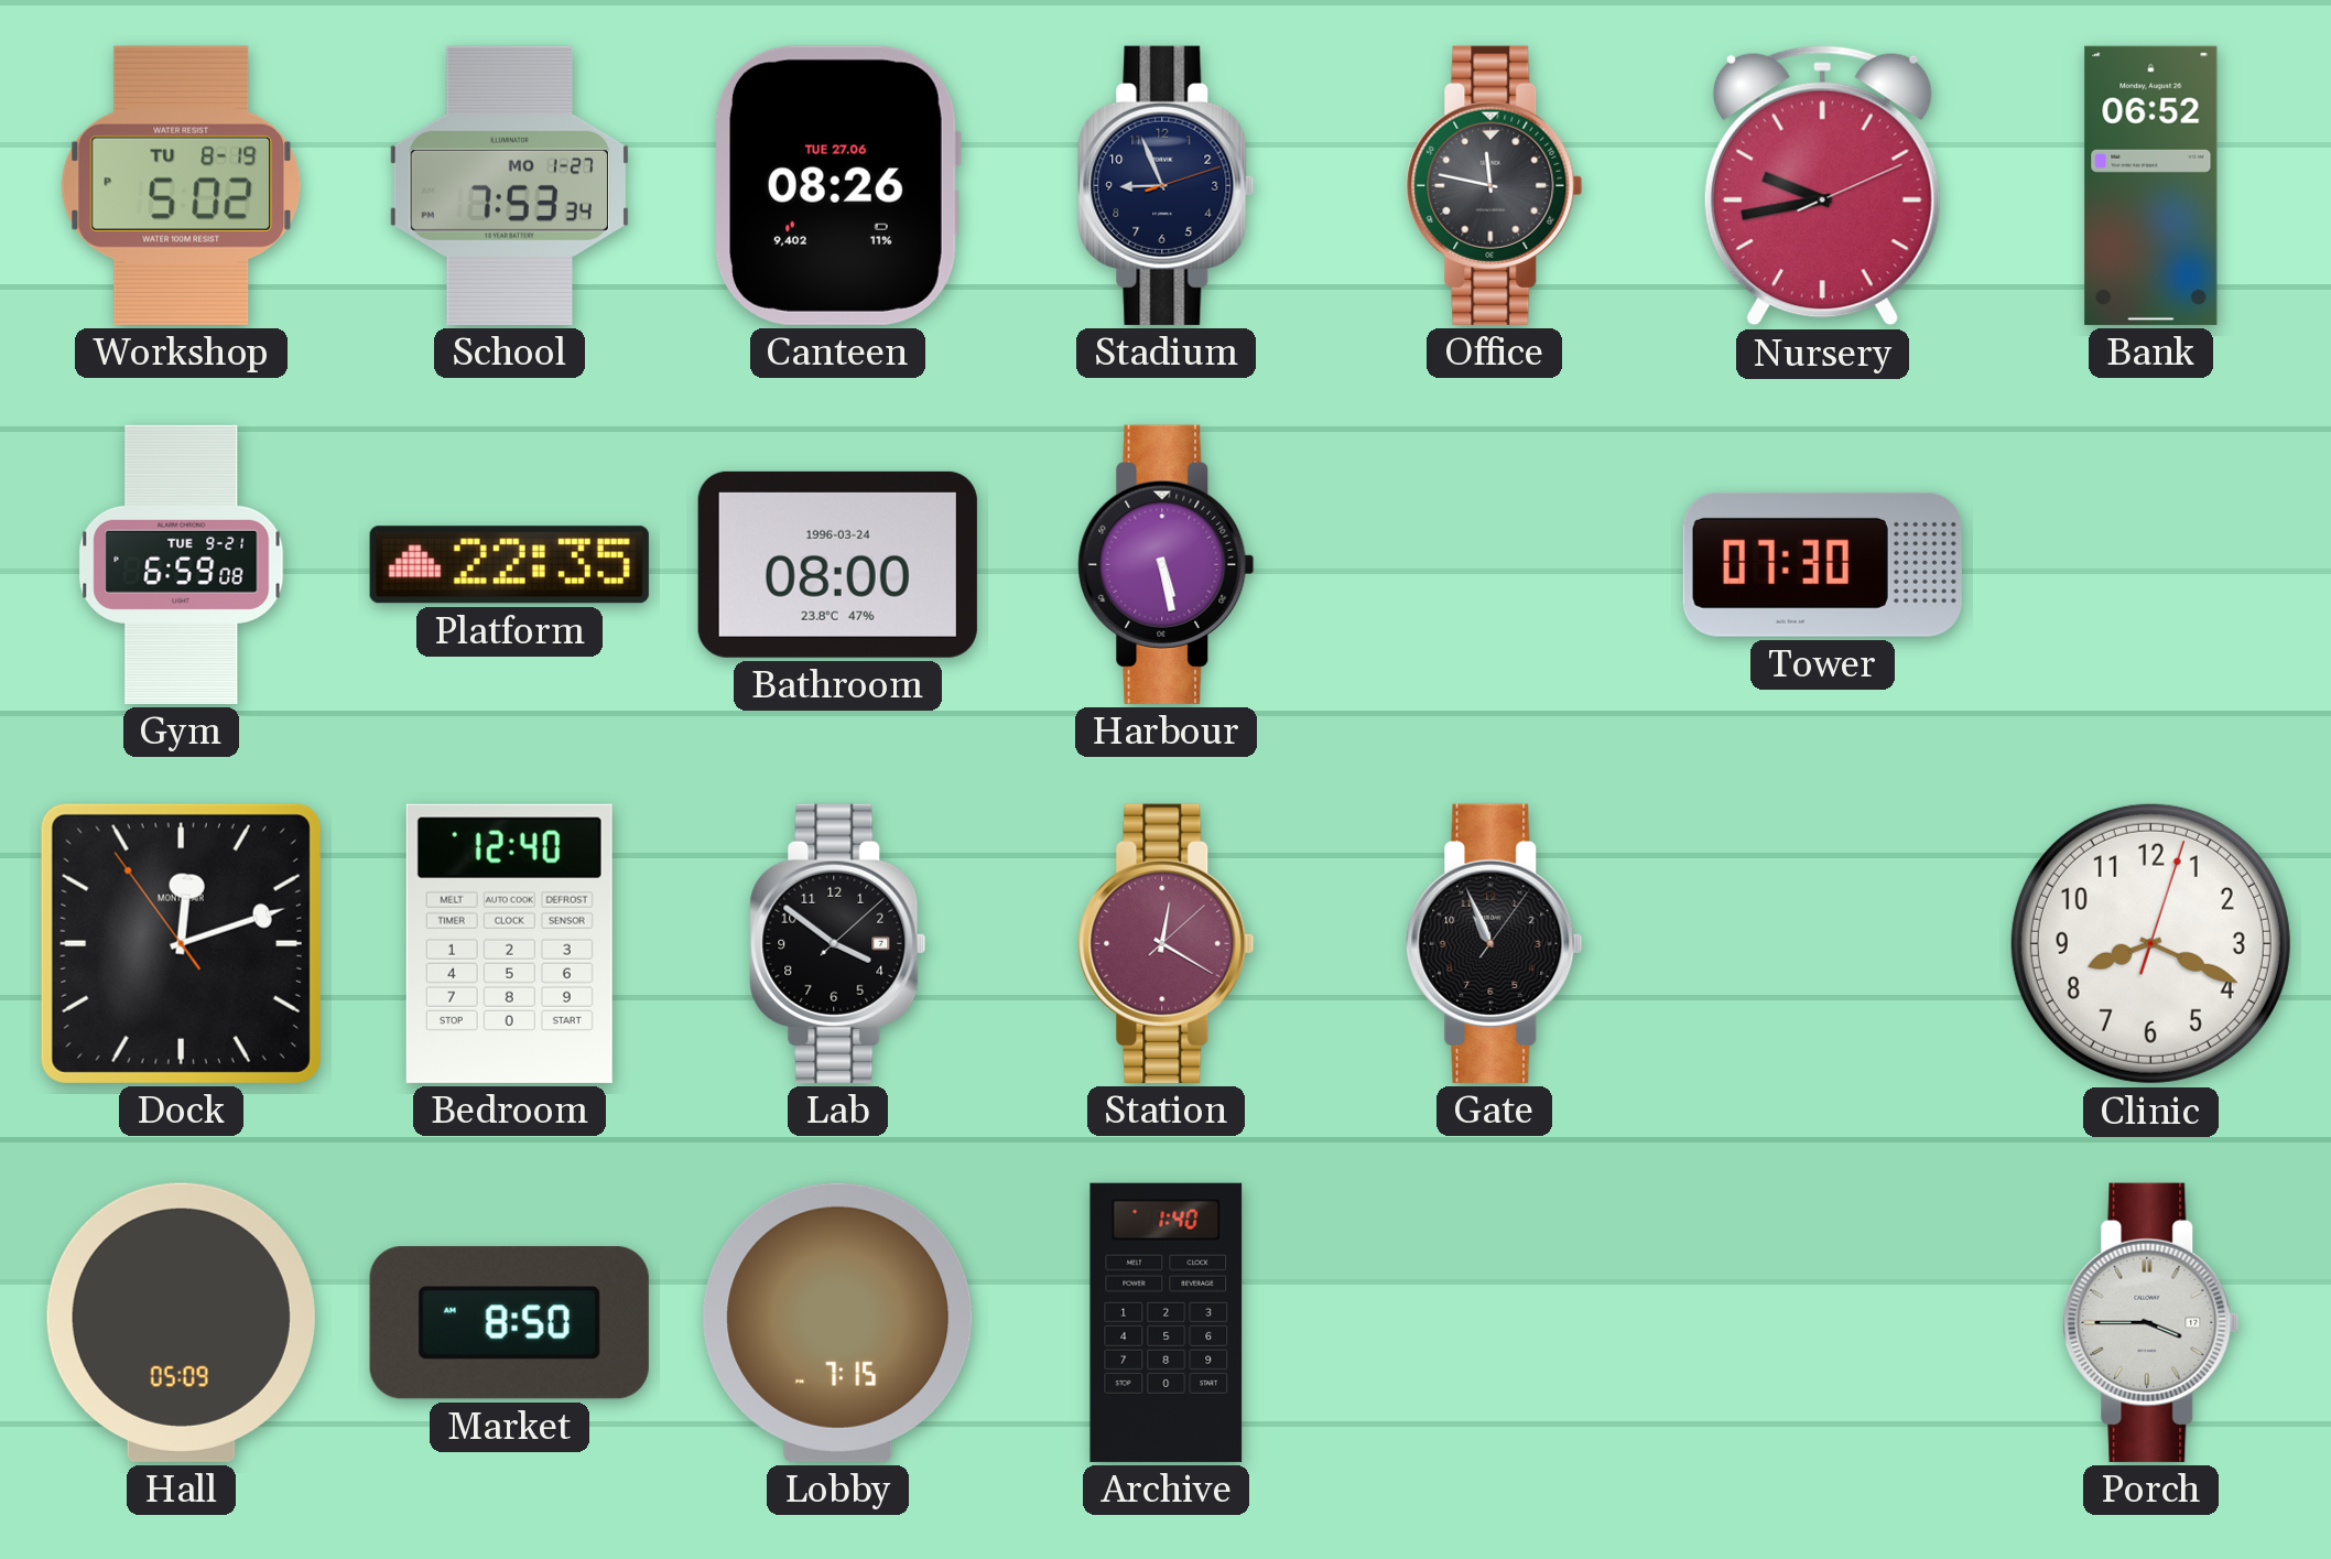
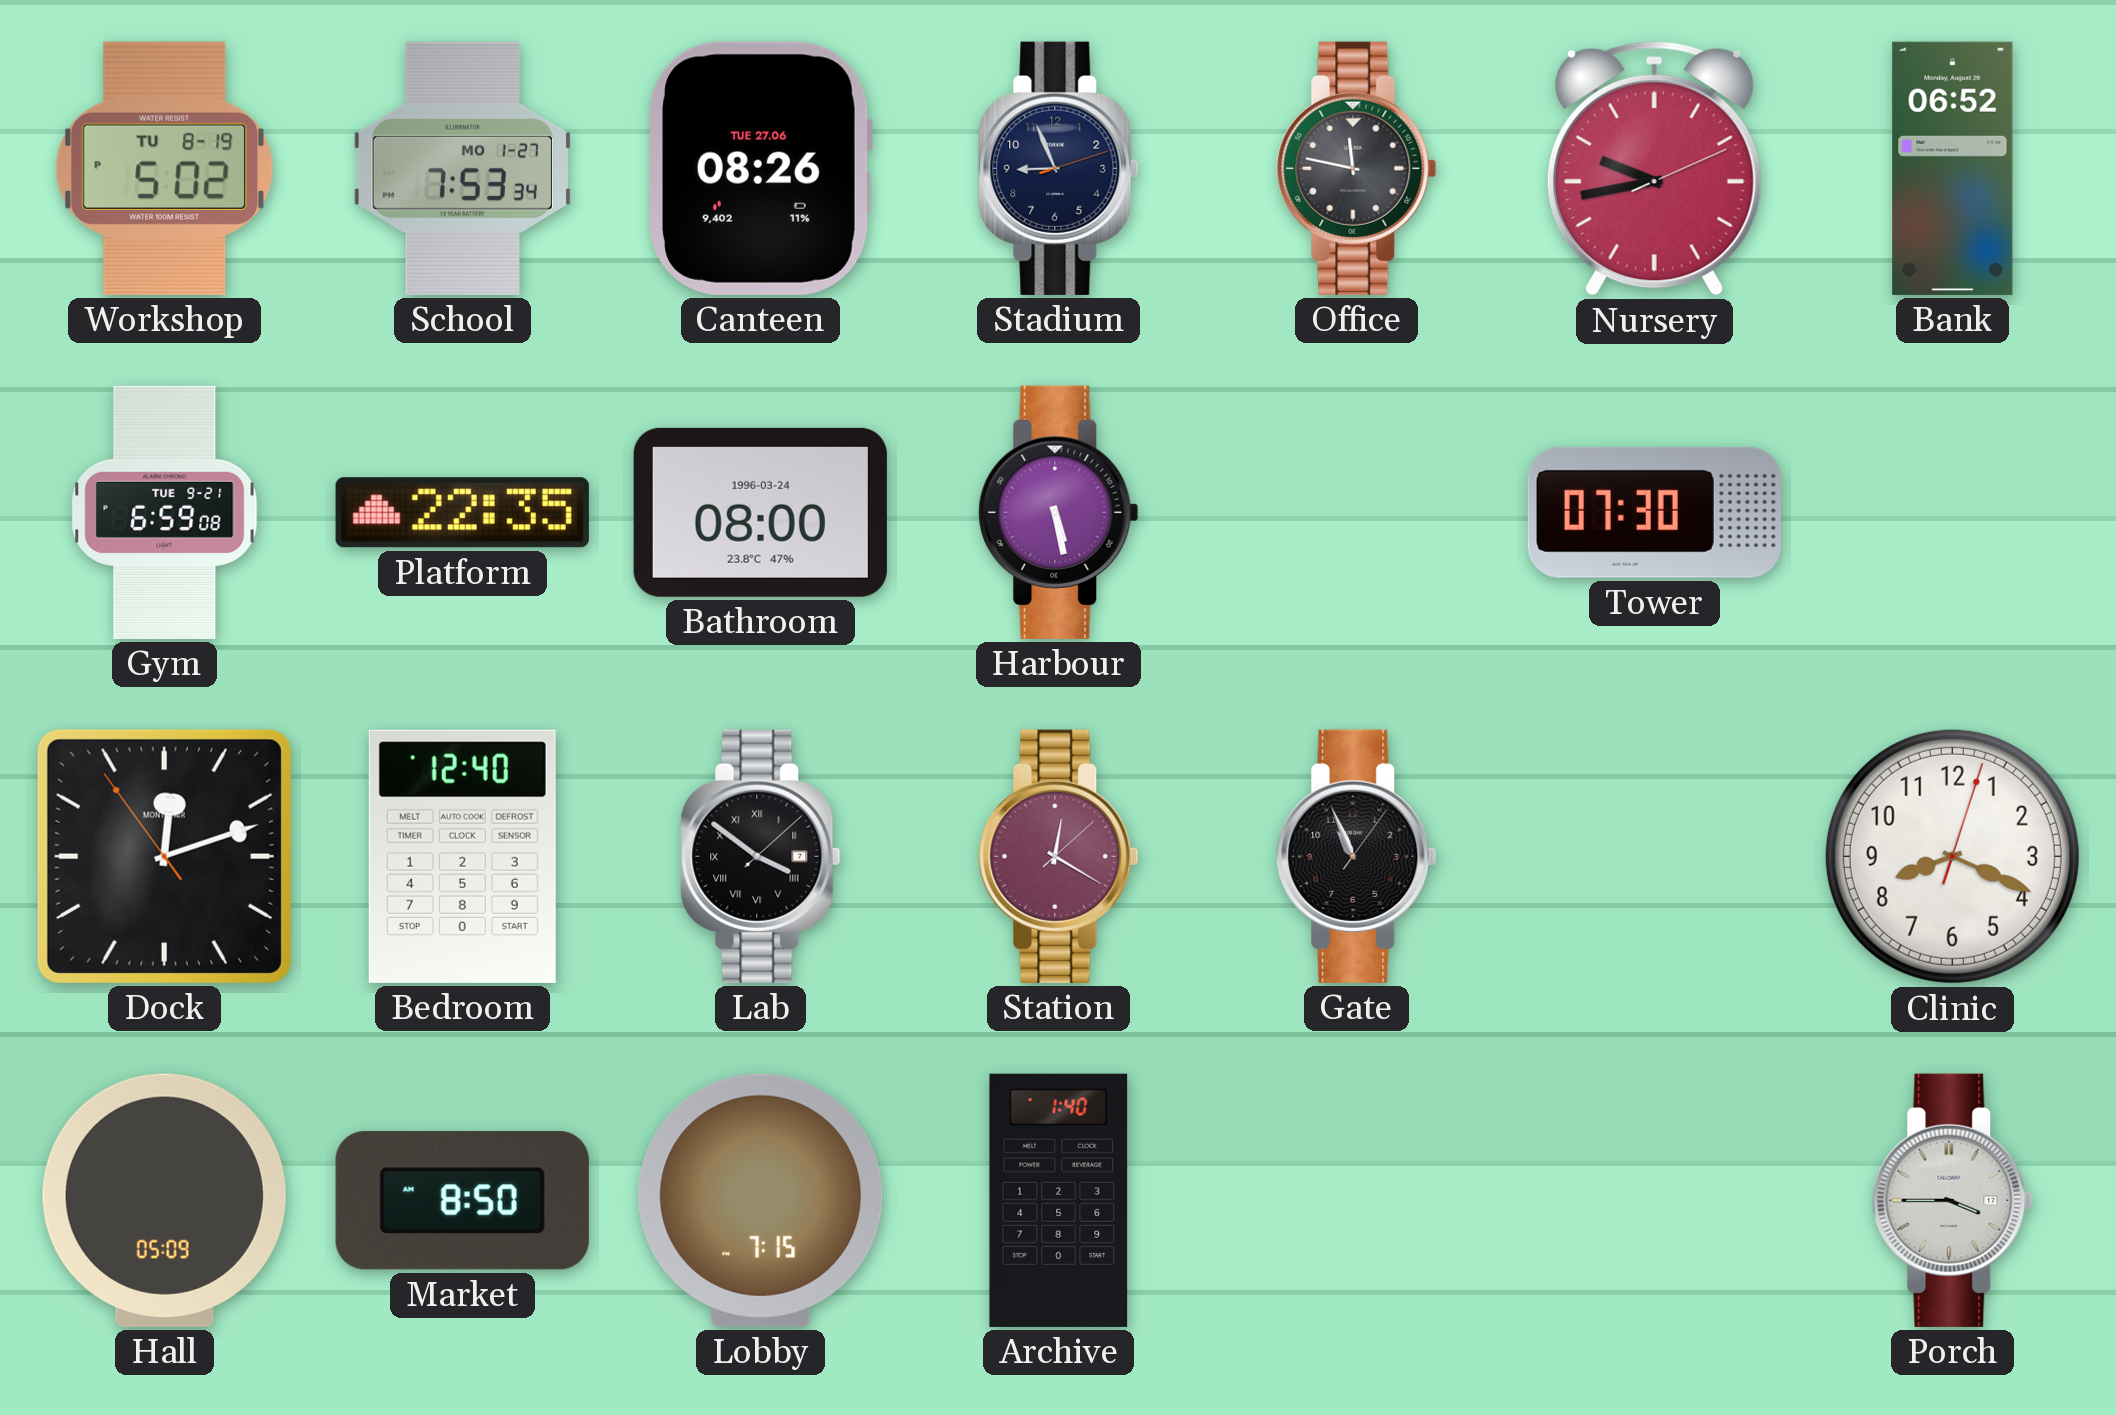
Lab numerals: Arabic -> Roman
